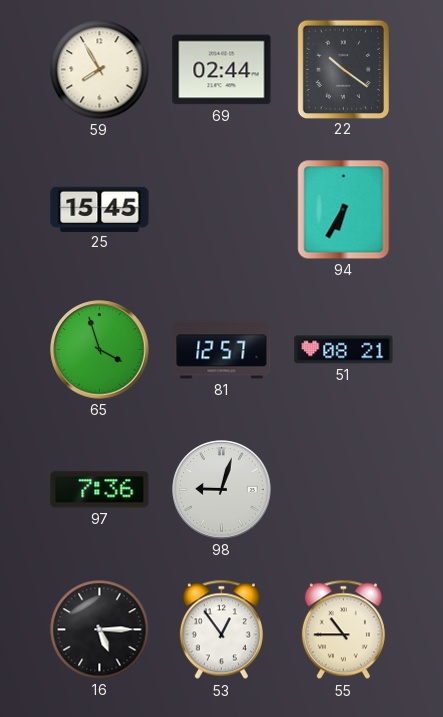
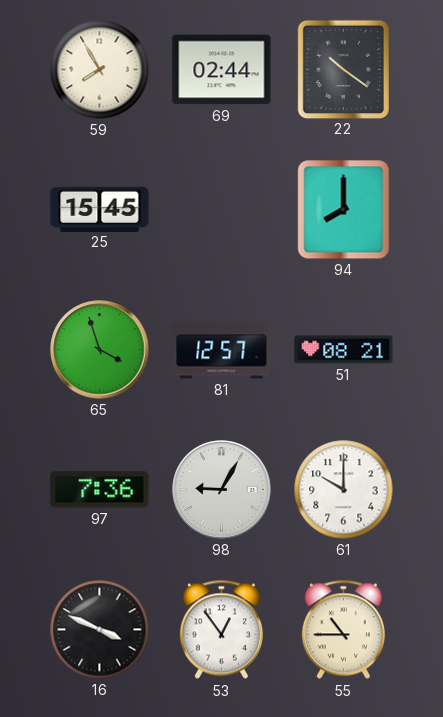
94: 6:35 -> 8:00
98: 9:03 -> 9:05
61: none -> 10:00
16: 5:15 -> 3:49
